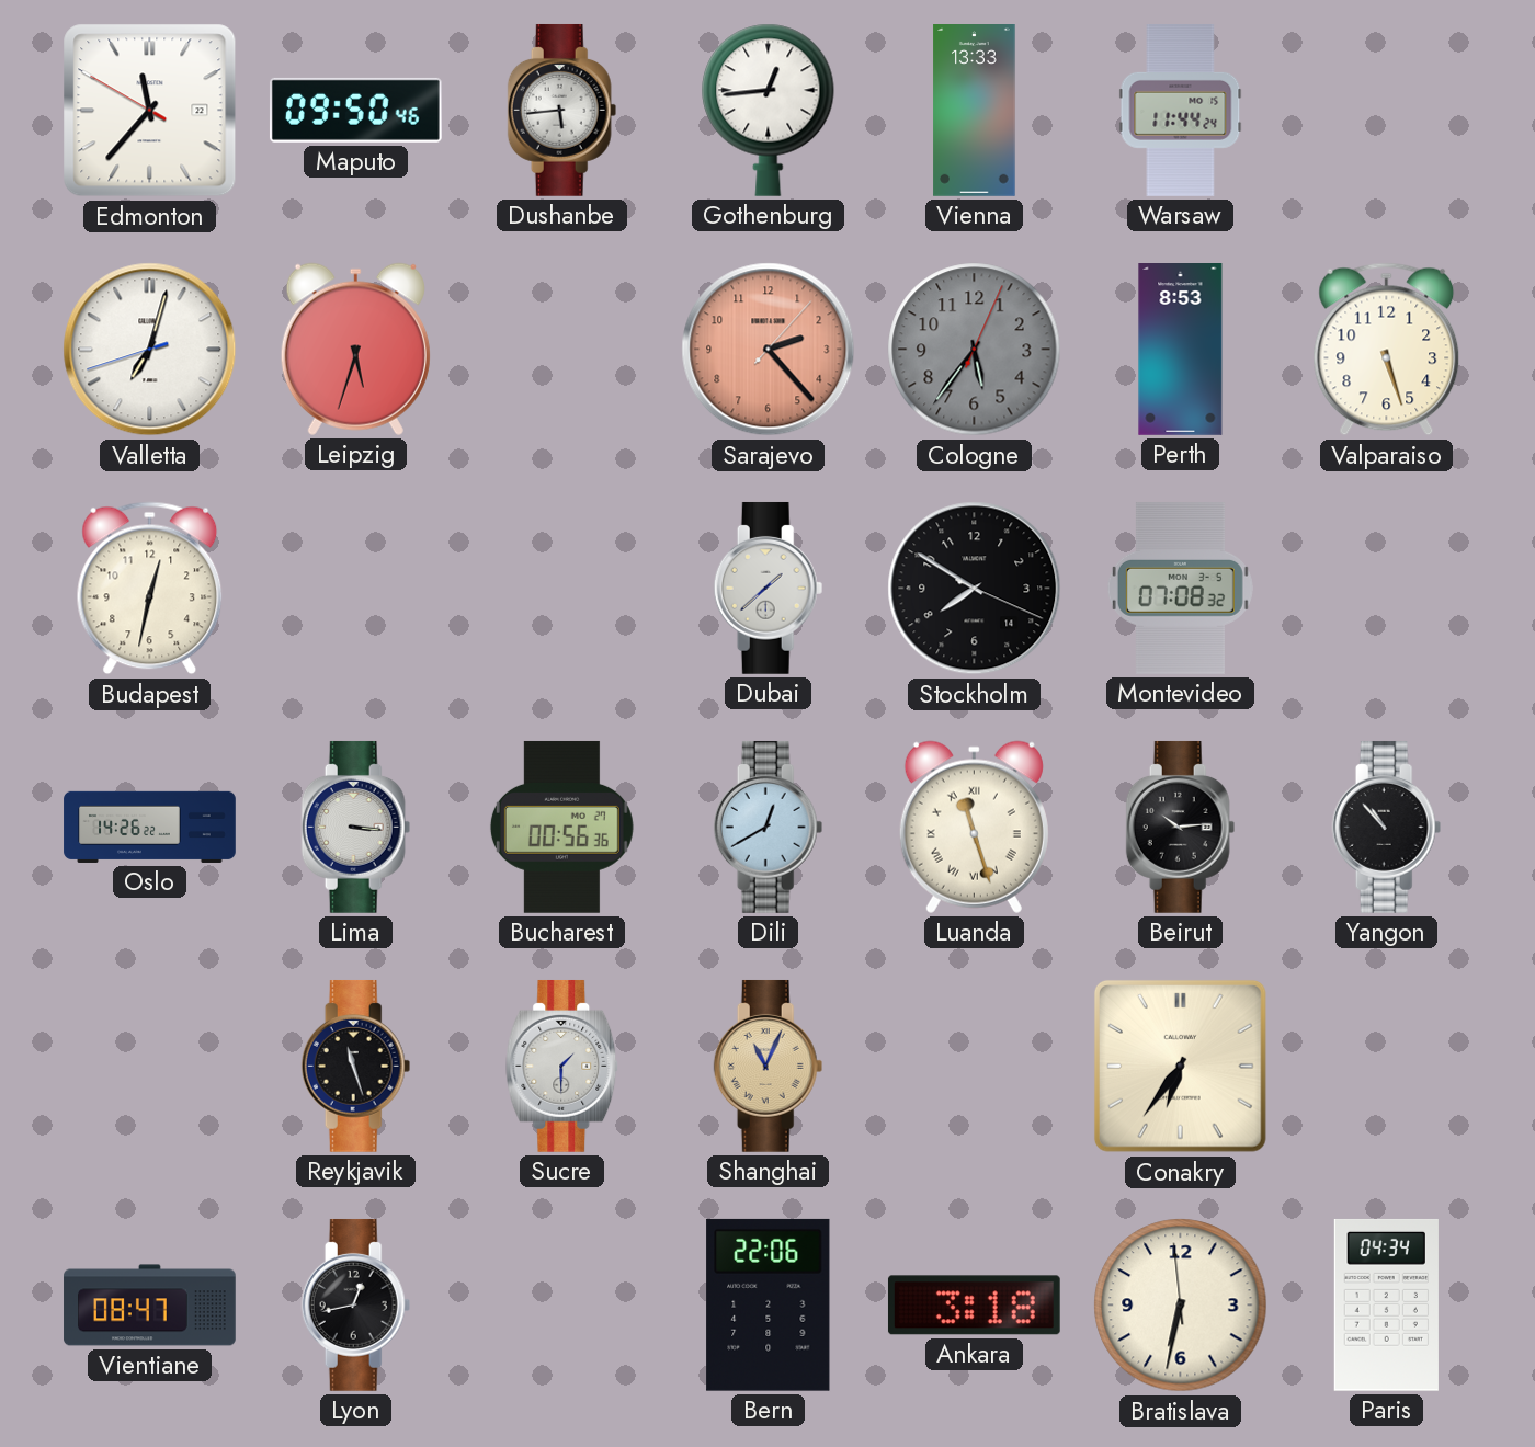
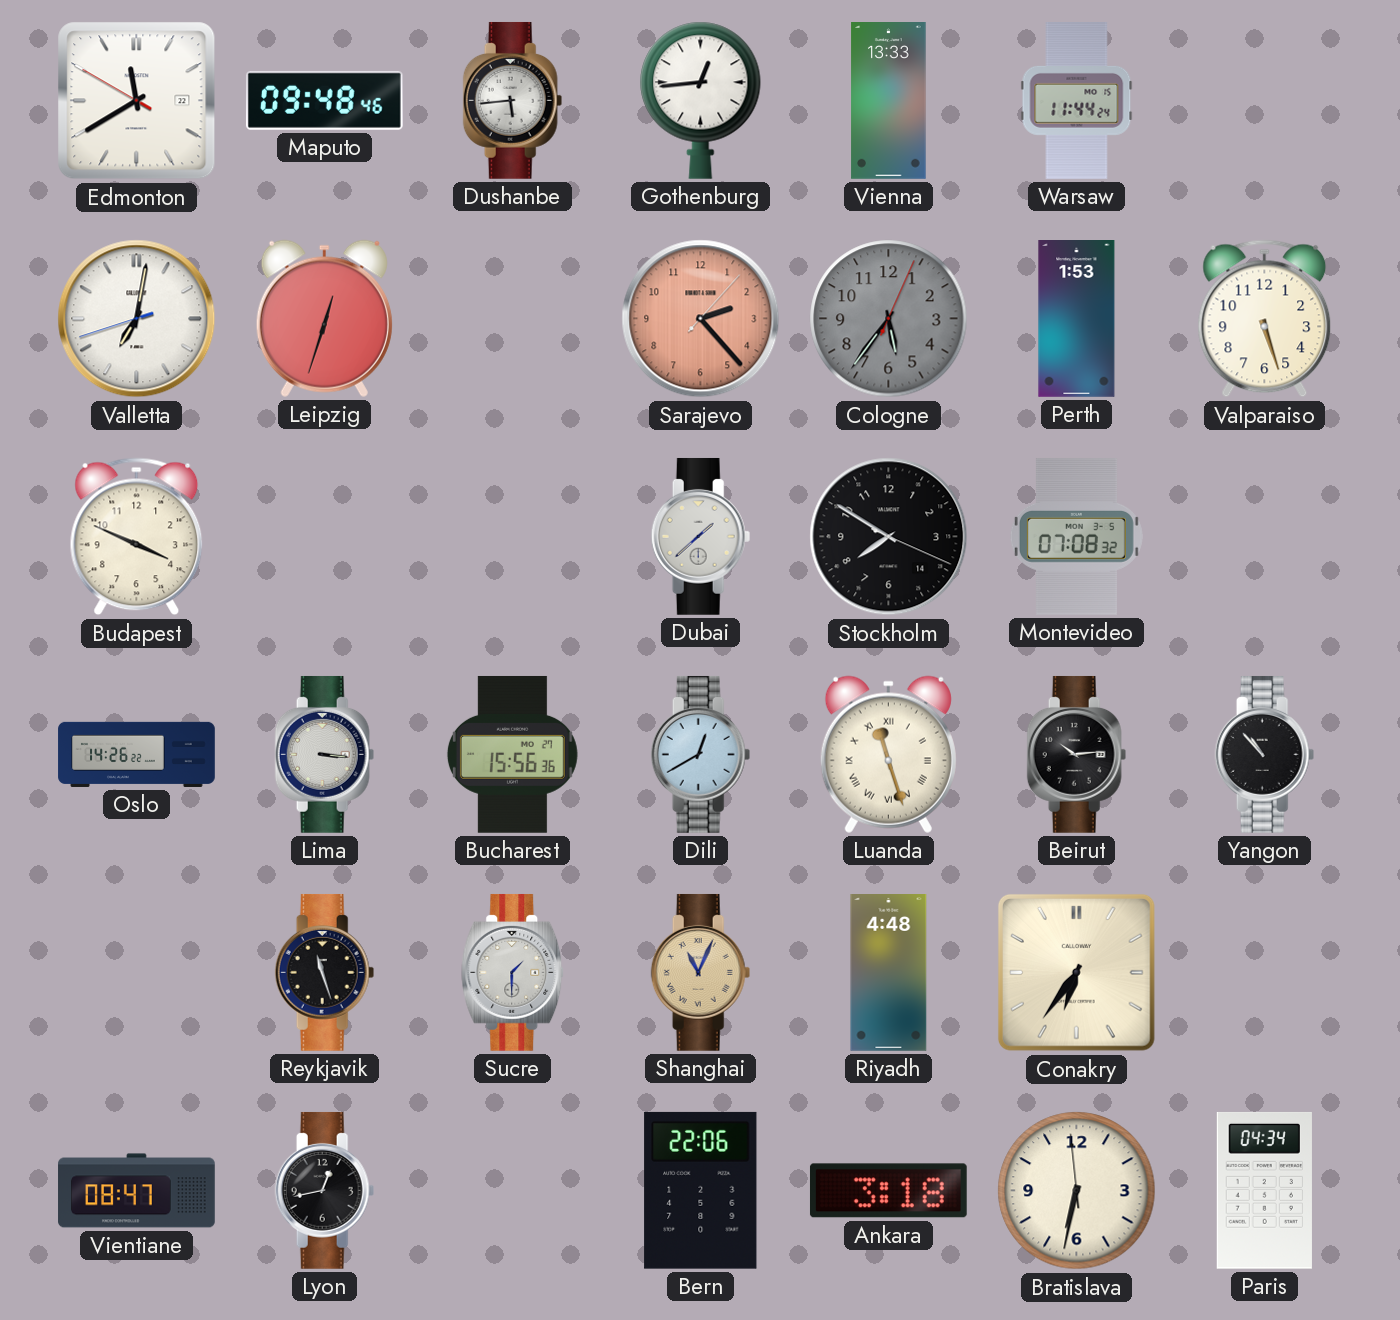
Edmonton: 11:36 -> 11:39
Maputo: 09:50 -> 09:48
Valletta: 7:02 -> 7:01
Leipzig: 5:33 -> 12:33
Perth: 8:53 -> 1:53
Budapest: 12:32 -> 3:49
Bucharest: 00:56 -> 15:56
Riyadh: none -> 4:48
